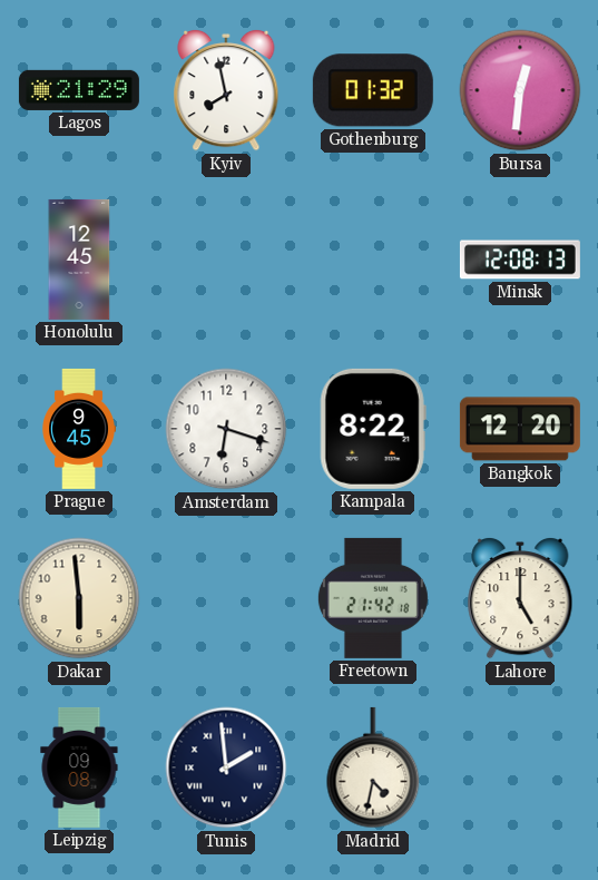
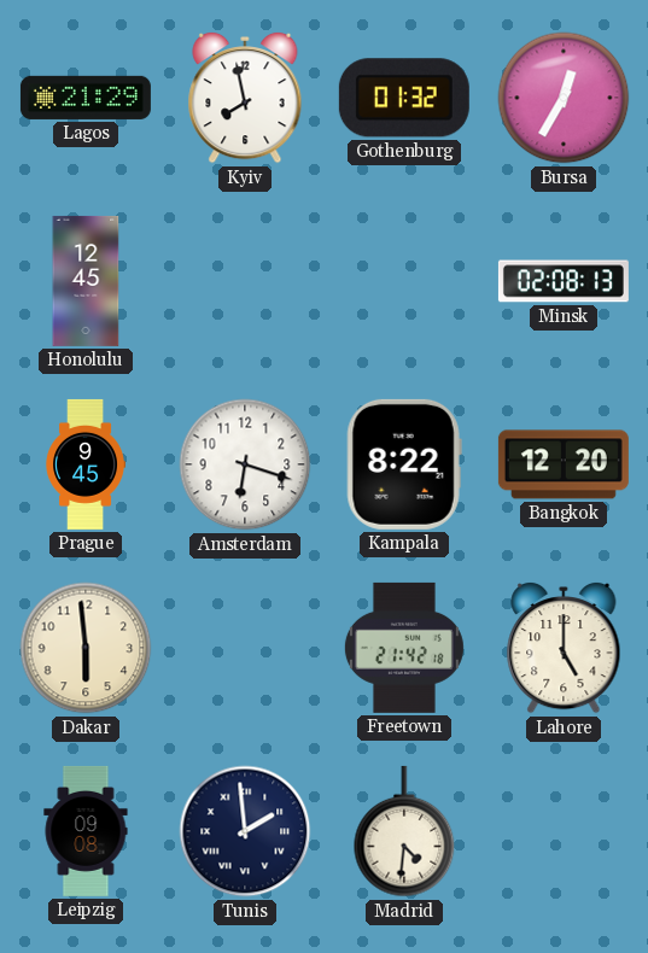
Bursa: 12:31 -> 12:35
Minsk: 12:08 -> 02:08
Madrid: 4:32 -> 4:31
